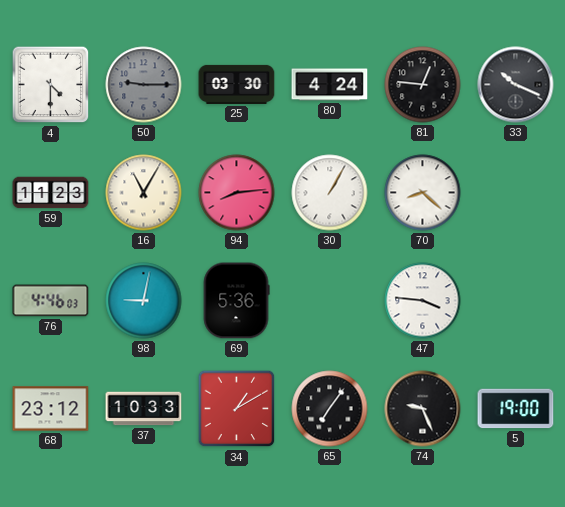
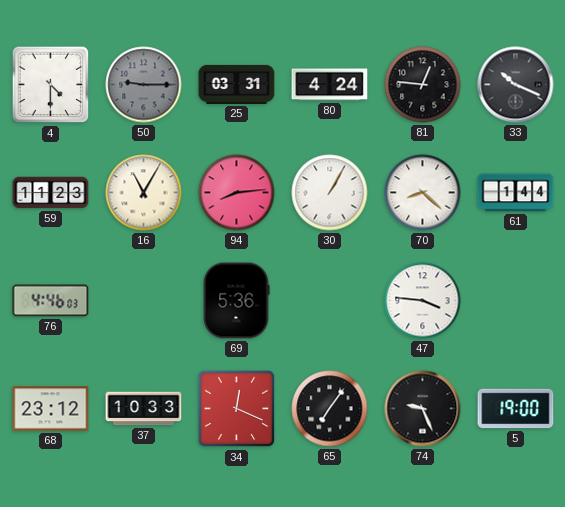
25: 03:30 -> 03:31
61: none -> 1:44
98: 9:02 -> none
34: 1:10 -> 12:19
